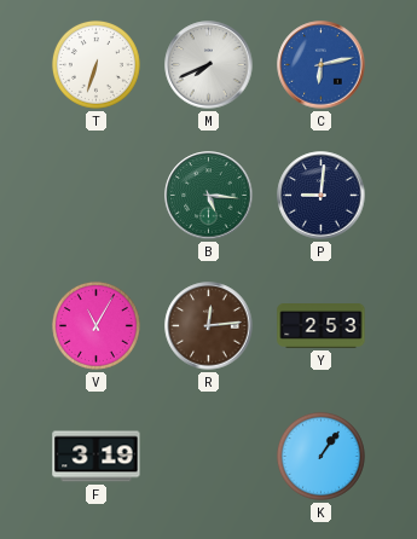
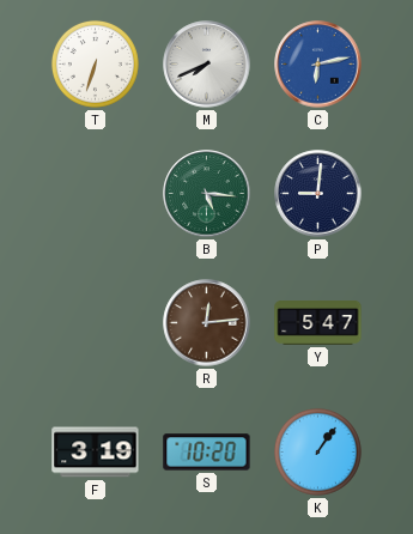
V: 11:05 -> none
Y: 2:53 -> 5:47
S: none -> 10:20
